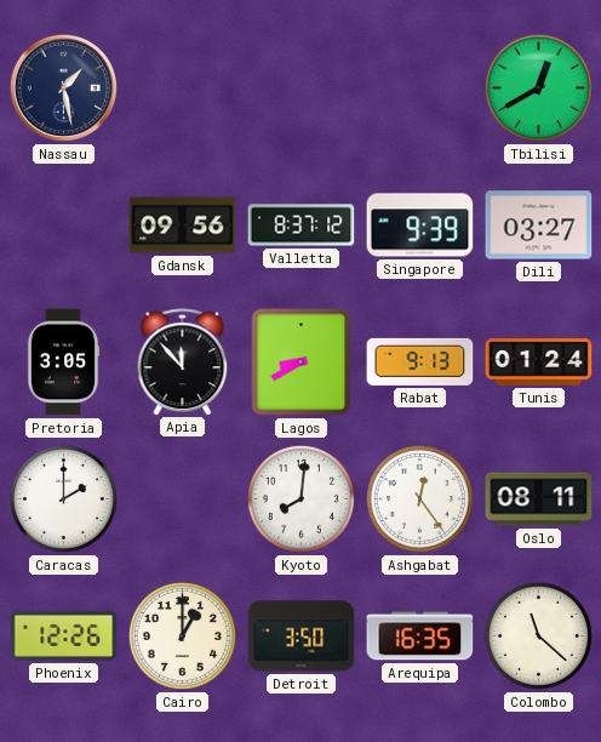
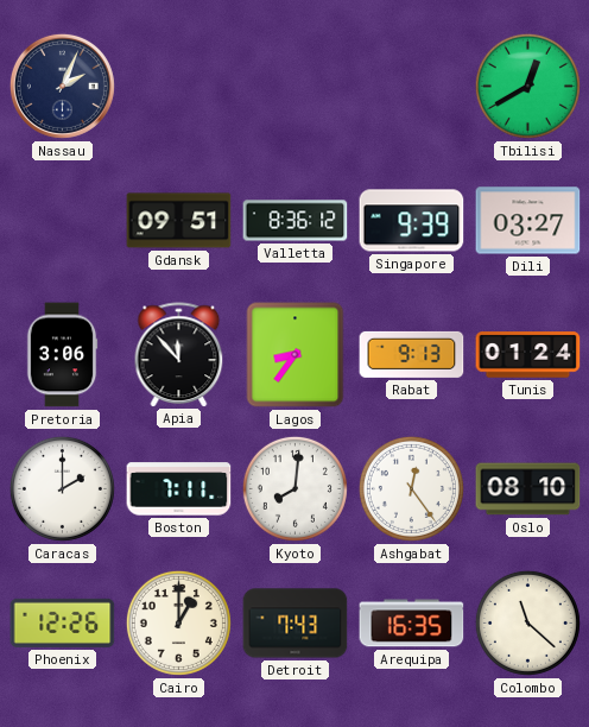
Nassau: 1:28 -> 2:04
Gdansk: 09:56 -> 09:51
Valletta: 8:37 -> 8:36
Pretoria: 3:05 -> 3:06
Lagos: 8:40 -> 8:36
Boston: none -> 7:11
Oslo: 08:11 -> 08:10
Detroit: 3:50 -> 7:43
